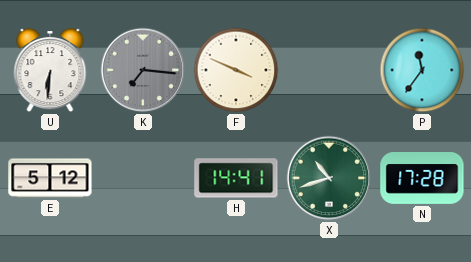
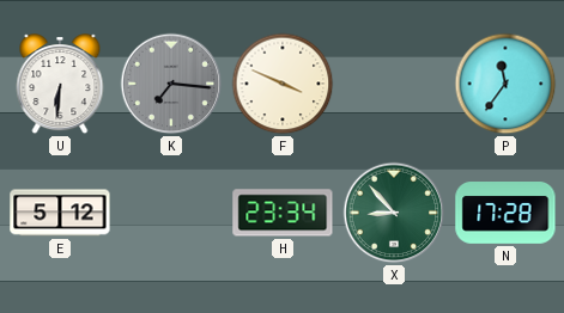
H: 14:41 -> 23:34
X: 10:42 -> 8:53
